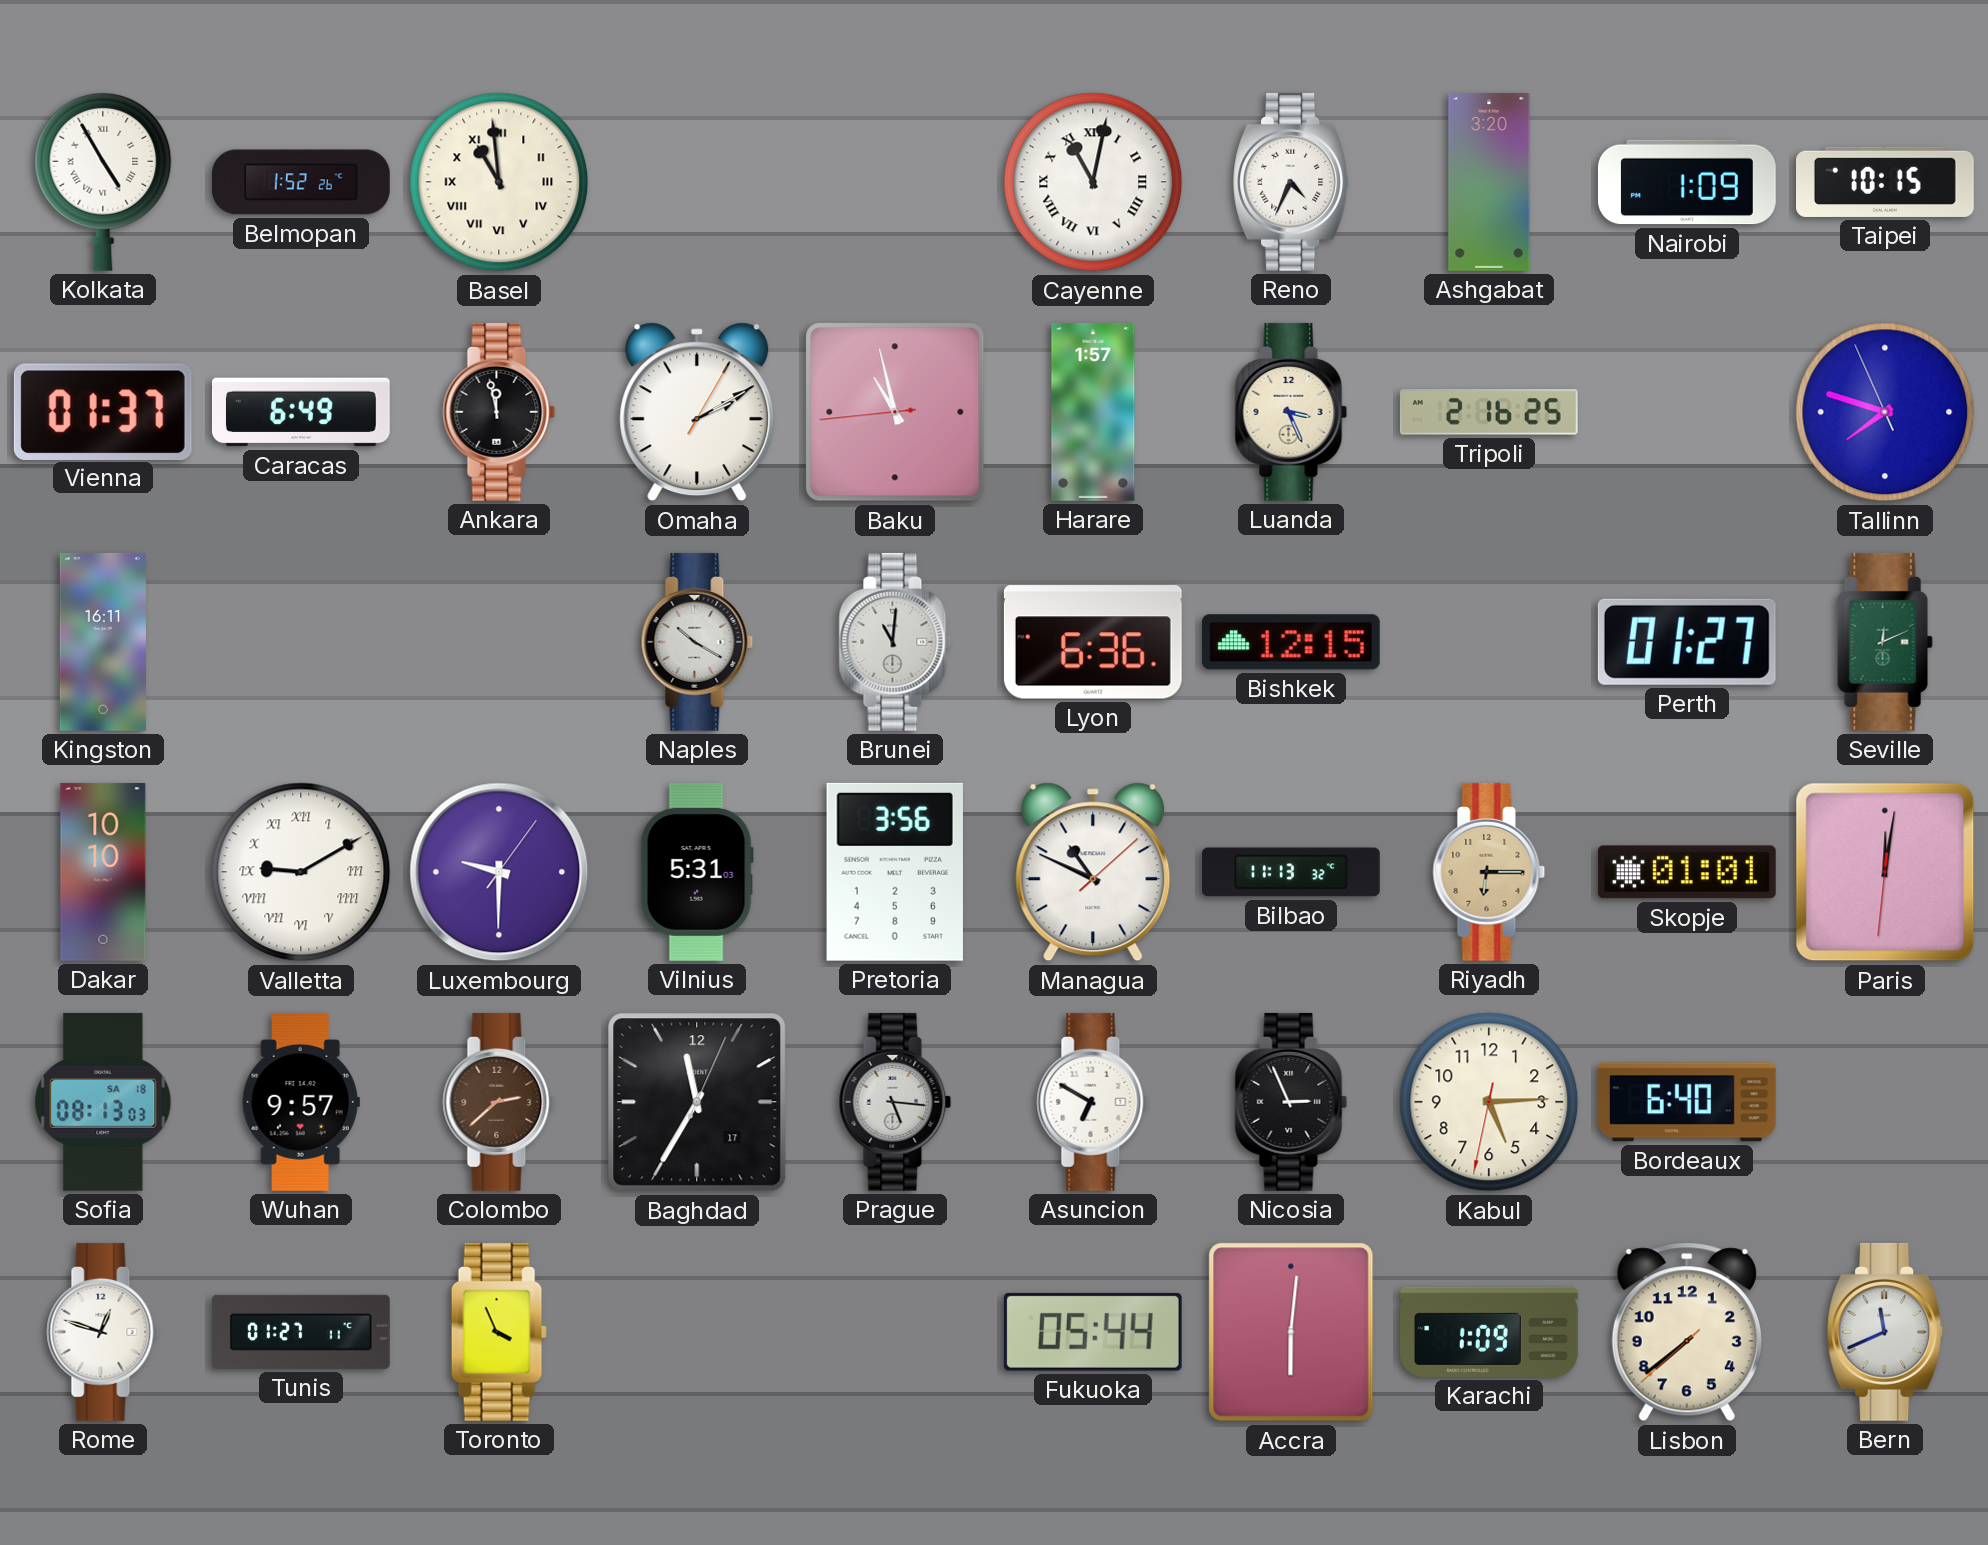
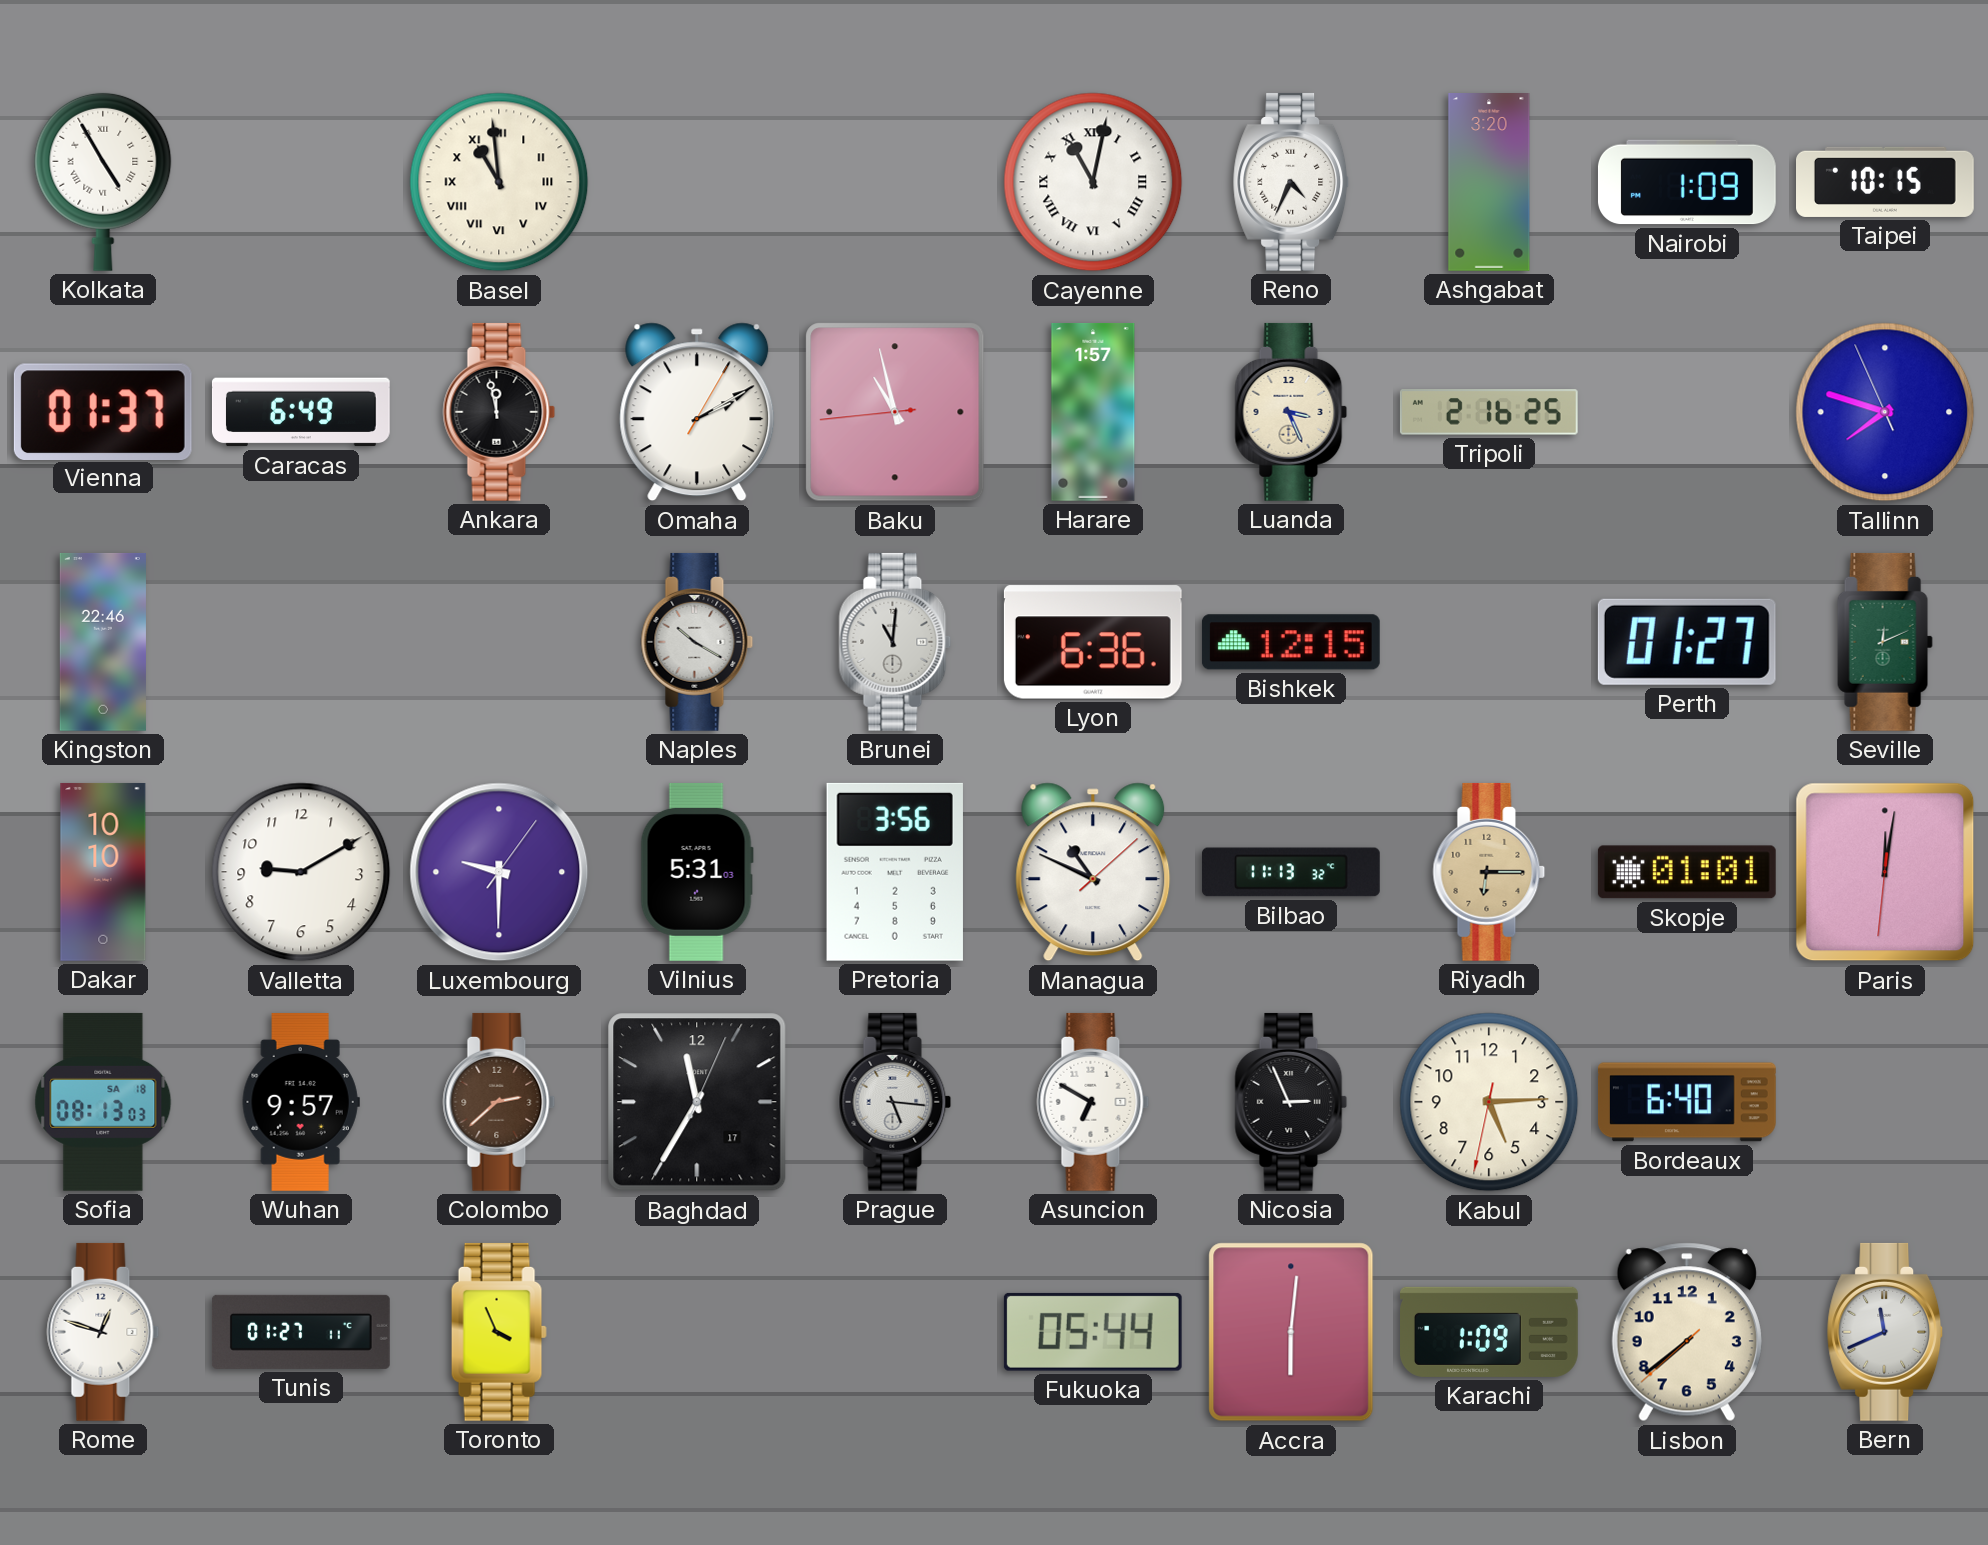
Belmopan: 1:52 -> none
Kingston: 16:11 -> 22:46
Valletta numerals: Roman -> Arabic
